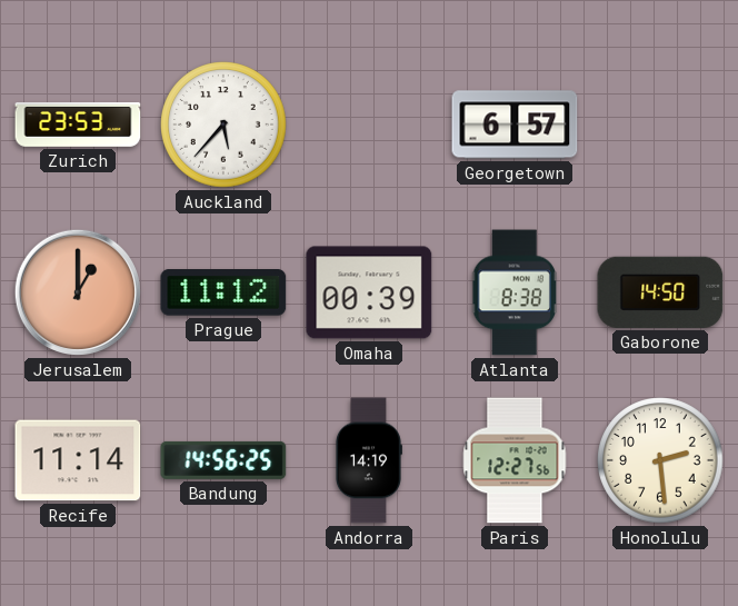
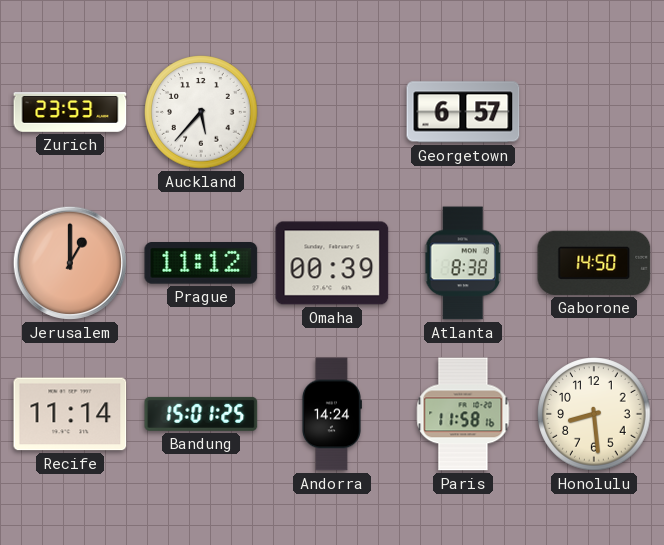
Bandung: 14:56 -> 15:01
Andorra: 14:19 -> 14:24
Paris: 12:27 -> 11:58
Honolulu: 2:29 -> 8:29
